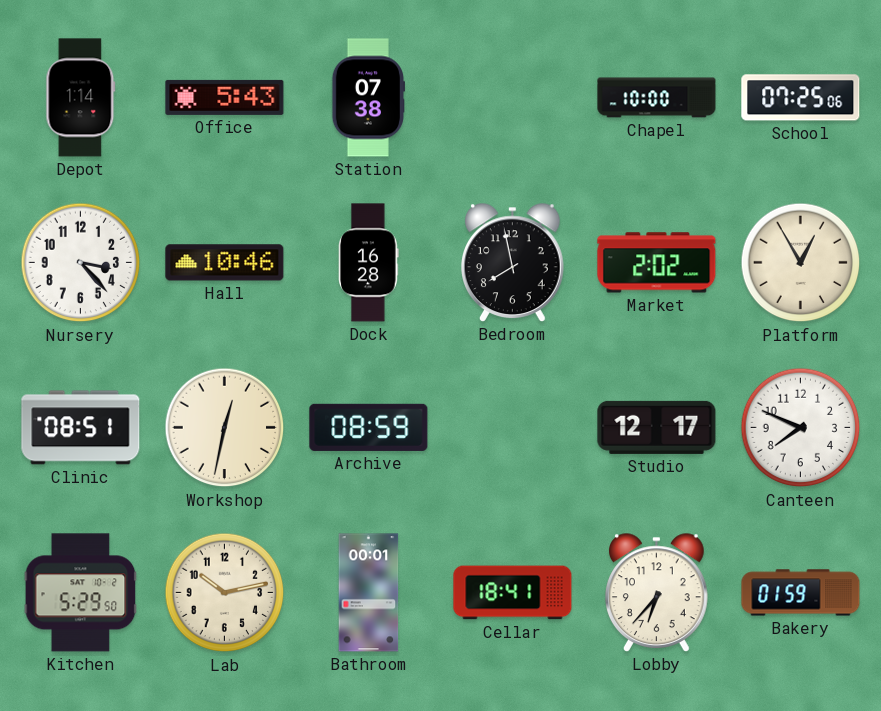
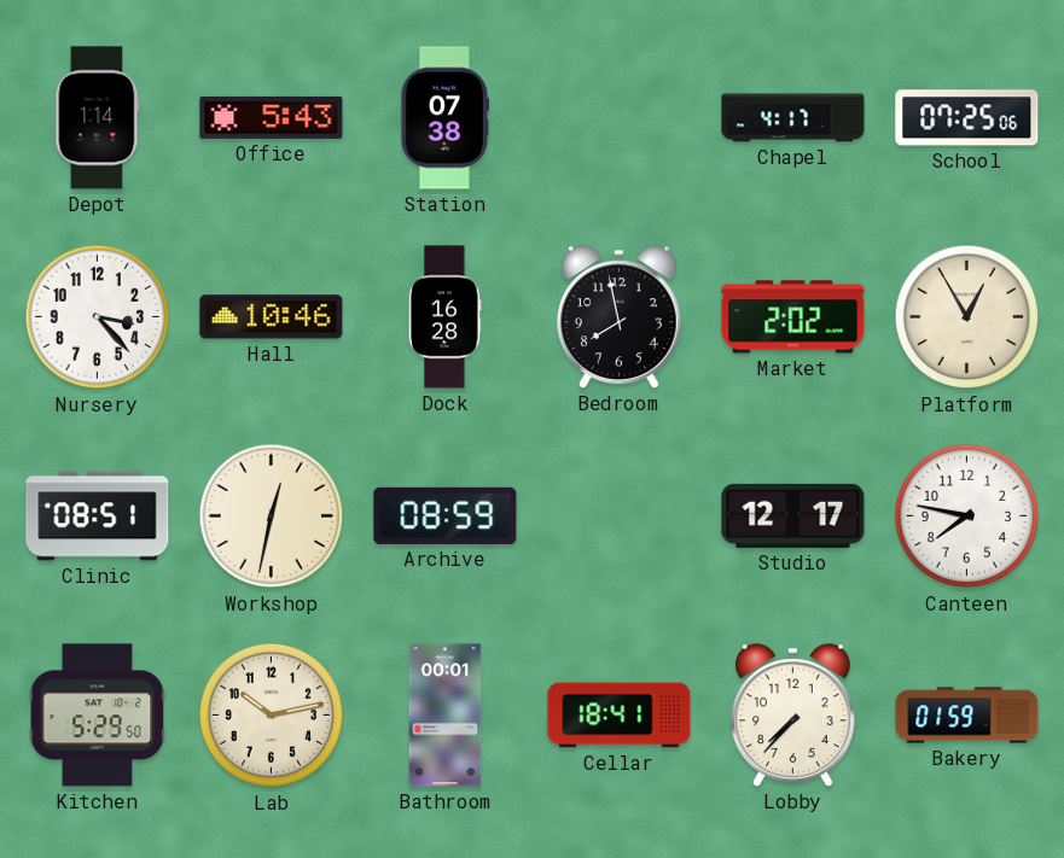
Chapel: 10:00 -> 4:17
Canteen: 7:49 -> 7:47
Lobby: 6:37 -> 7:37
